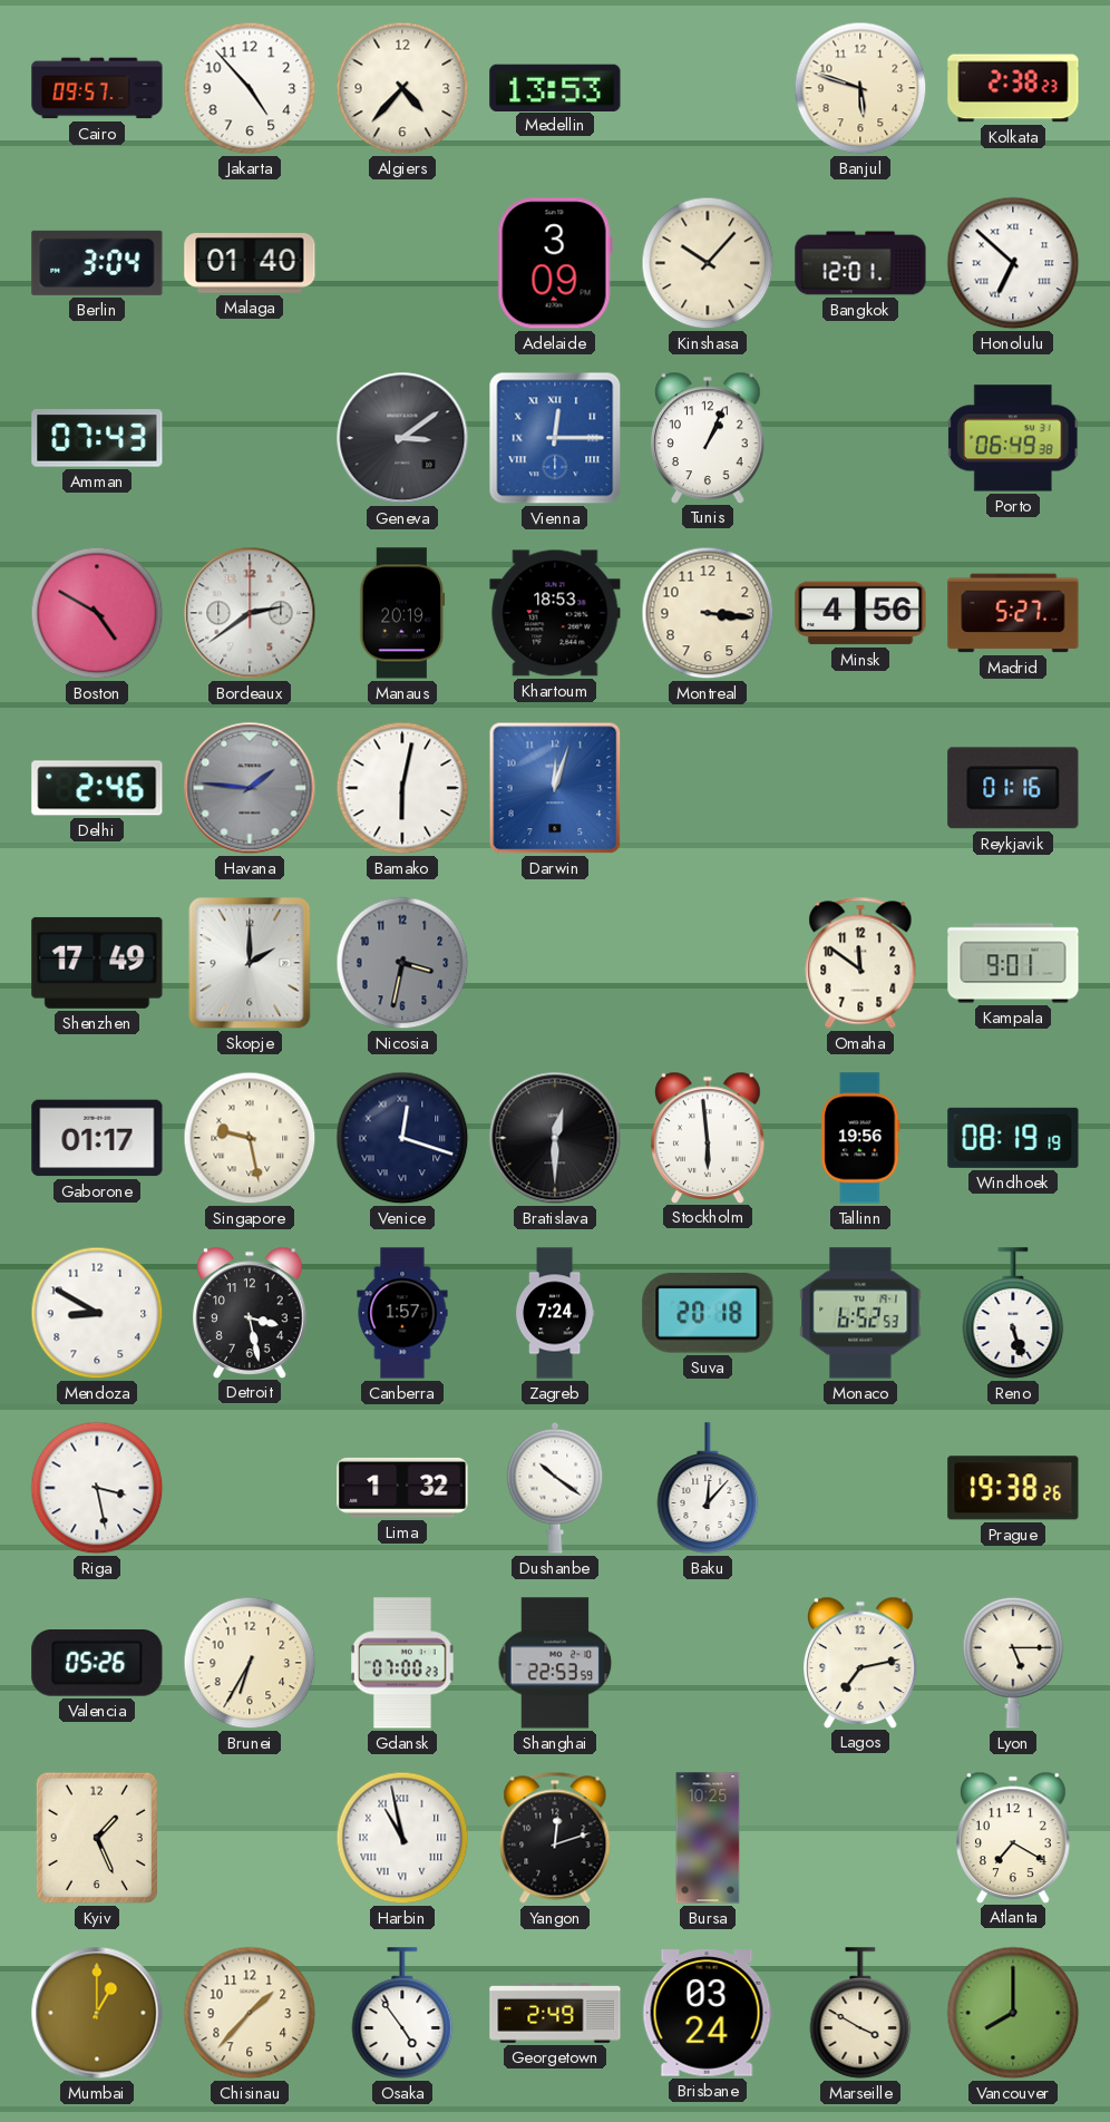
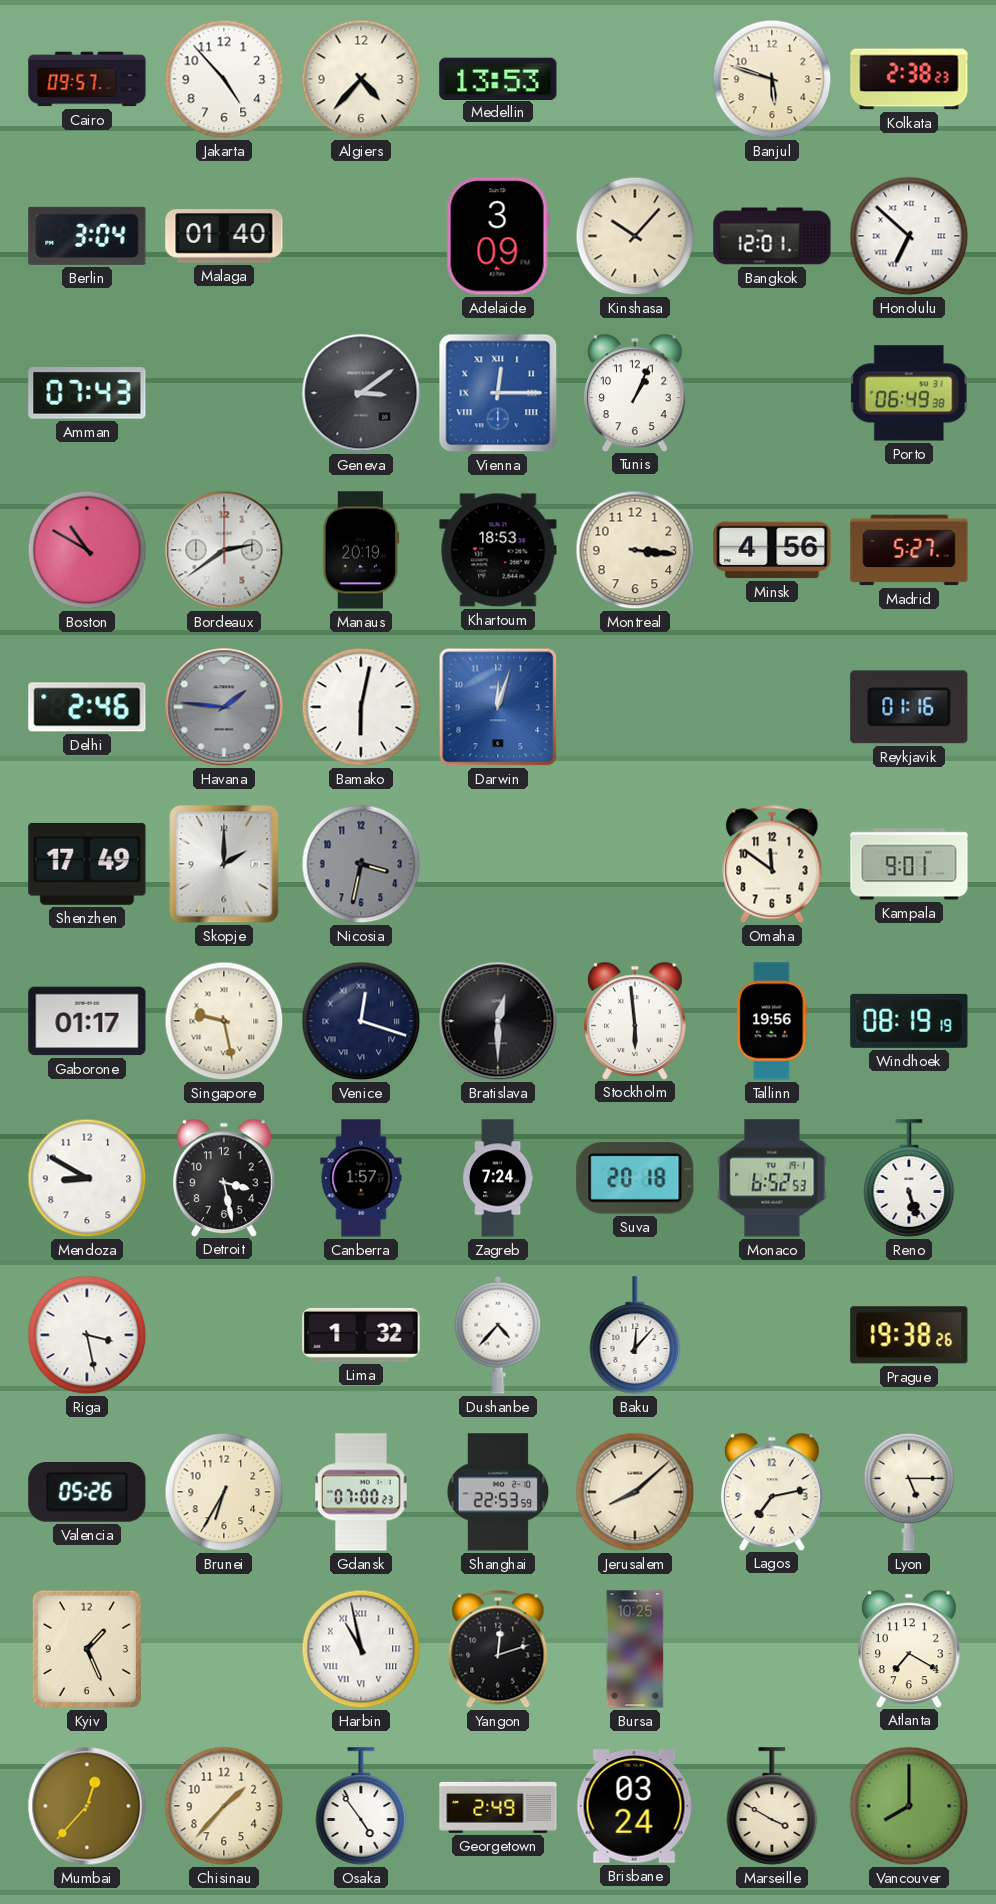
Boston: 4:50 -> 10:50
Dushanbe: 10:21 -> 4:37
Jerusalem: none -> 8:08
Mumbai: 1:00 -> 12:37
